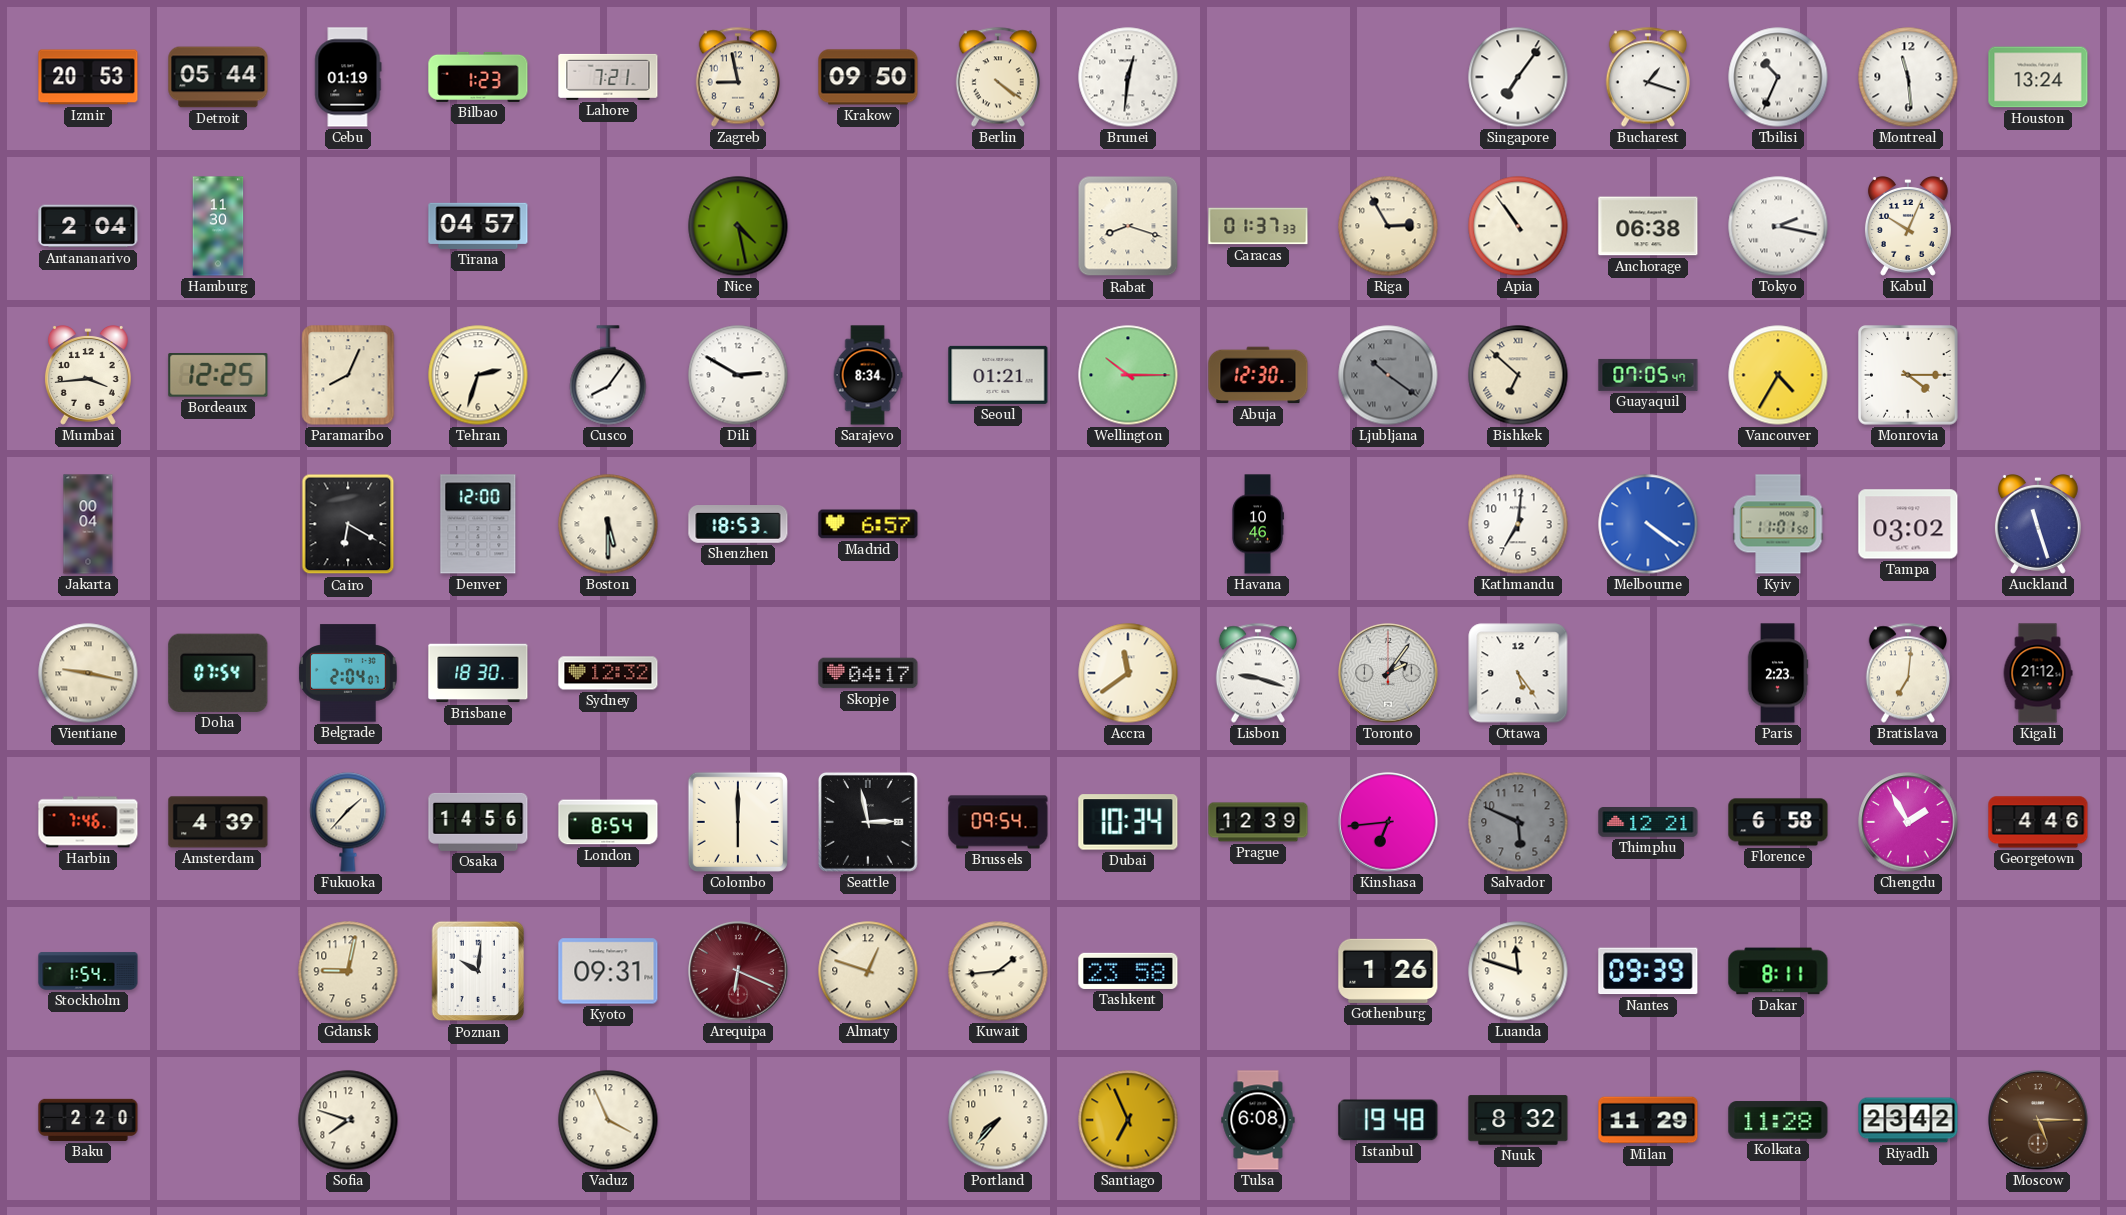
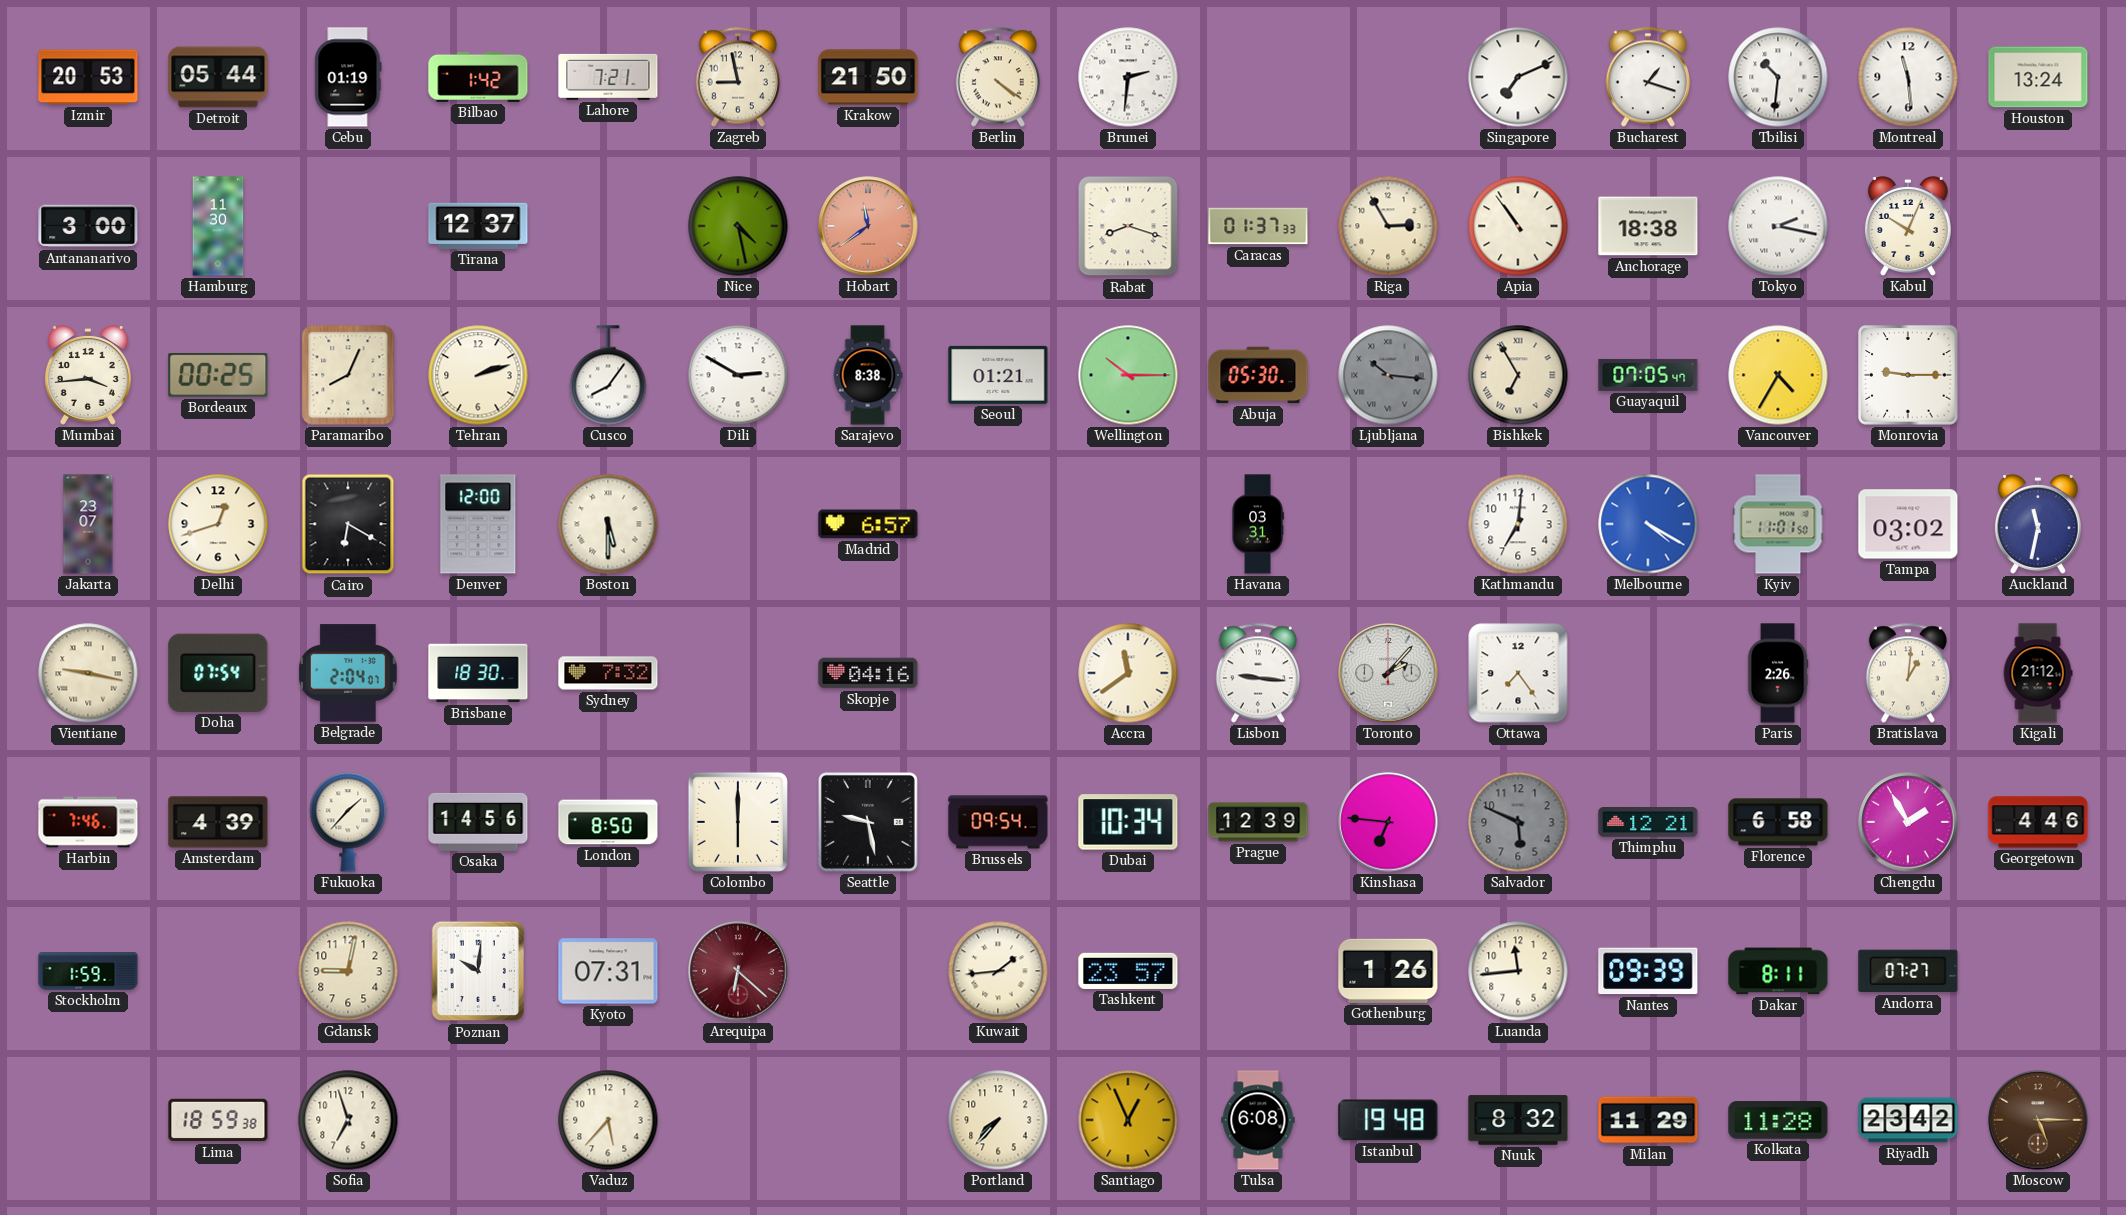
Bilbao: 1:23 -> 1:42
Krakow: 09:50 -> 21:50
Brunei: 12:31 -> 2:31
Singapore: 7:06 -> 7:11
Tbilisi: 10:34 -> 10:31
Antananarivo: 2:04 -> 3:00
Tirana: 04:57 -> 12:37
Hobart: none -> 11:39
Anchorage: 06:38 -> 18:38
Bordeaux: 12:25 -> 00:25
Tehran: 2:33 -> 2:12
Sarajevo: 8:34 -> 8:38
Abuja: 12:30 -> 05:30
Ljubljana: 10:21 -> 10:16
Bishkek: 6:52 -> 6:55
Monrovia: 4:15 -> 9:15
Jakarta: 00:04 -> 23:07
Delhi: none -> 12:42
Shenzhen: 18:53 -> none
Havana: 10:46 -> 03:31
Melbourne: 4:21 -> 4:20
Auckland: 11:27 -> 11:32
Sydney: 12:32 -> 7:32
Skopje: 04:17 -> 04:16
Lisbon: 9:18 -> 9:16
Toronto: 2:06 -> 2:07
Ottawa: 5:24 -> 7:24
Paris: 2:23 -> 2:26
Bratislava: 7:01 -> 1:01
London: 8:54 -> 8:50
Seattle: 2:58 -> 9:28
Kinshasa: 6:44 -> 6:46
Stockholm: 1:54 -> 1:59
Kyoto: 09:31 -> 07:31
Arequipa: 6:19 -> 6:22
Almaty: 12:48 -> none
Tashkent: 23:58 -> 23:57
Luanda: 11:48 -> 11:44
Andorra: none -> 07:27
Baku: 2:20 -> none
Lima: none -> 18:59
Sofia: 7:48 -> 6:57
Vaduz: 3:56 -> 5:37
Santiago: 6:56 -> 12:56
